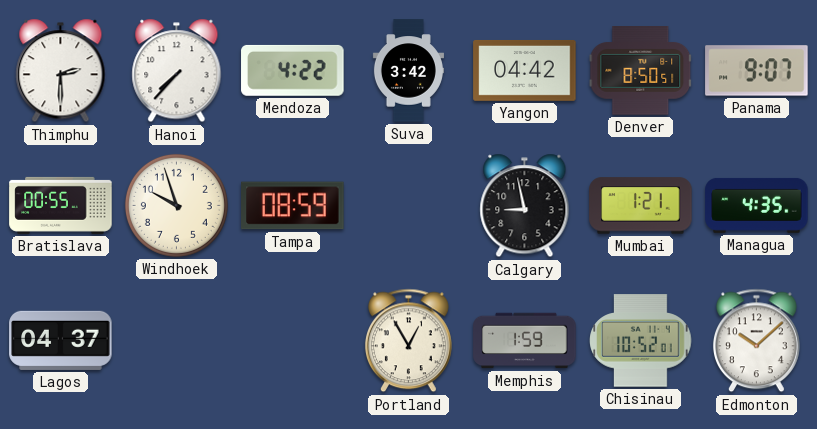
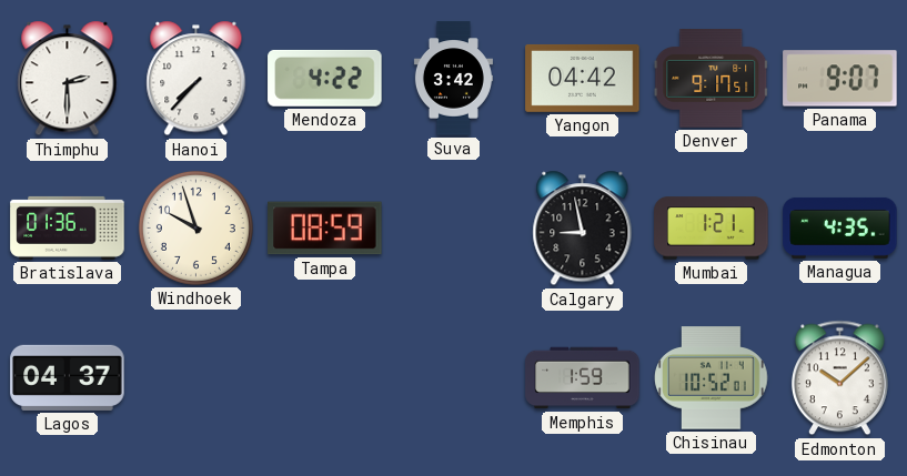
Denver: 8:50 -> 9:17
Bratislava: 00:55 -> 01:36
Portland: 12:55 -> none
